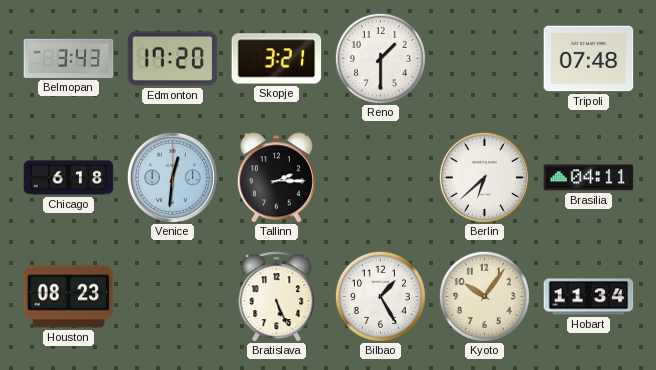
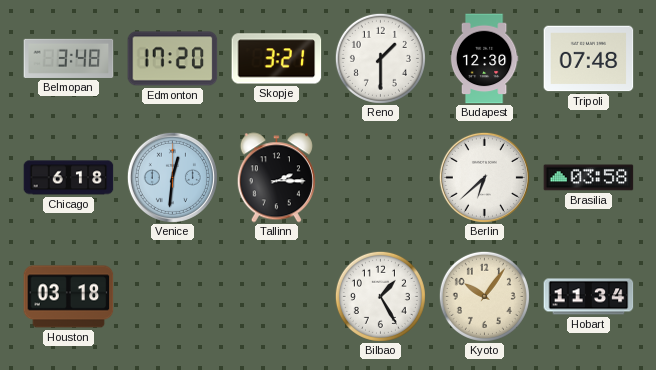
Belmopan: 3:43 -> 3:48
Budapest: none -> 12:30
Brasilia: 04:11 -> 03:58
Houston: 08:23 -> 03:18
Bratislava: 5:26 -> none
